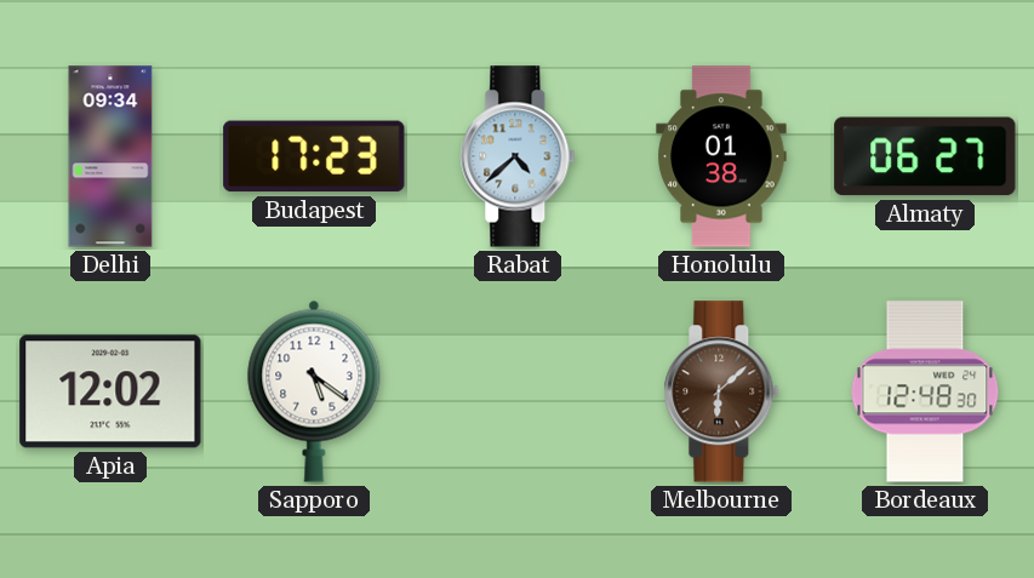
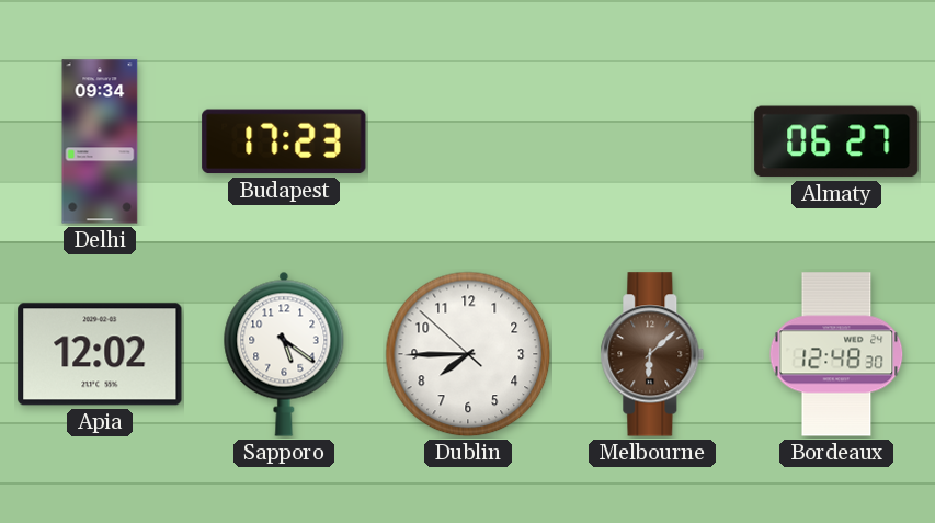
Rabat: 4:38 -> none
Honolulu: 01:38 -> none
Dublin: none -> 7:44
